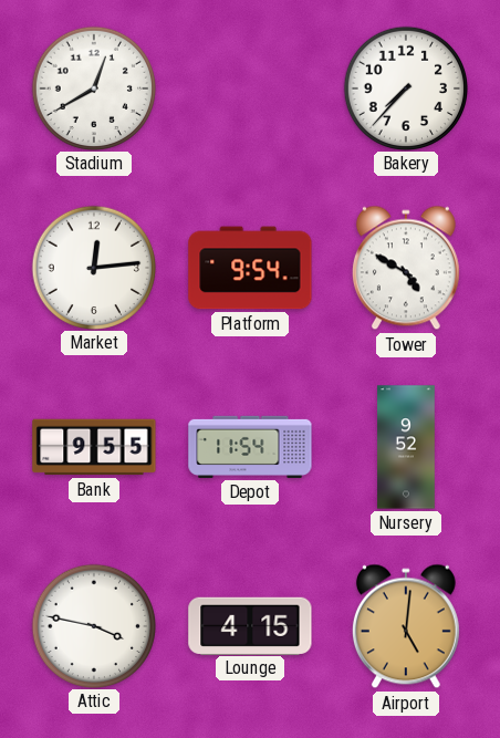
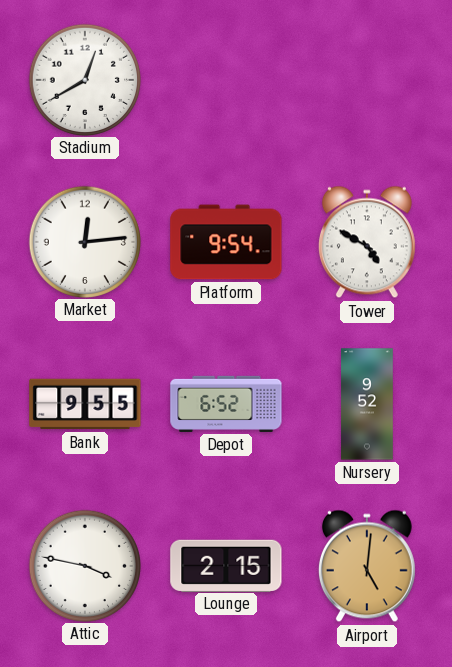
Bakery: 7:37 -> none
Depot: 11:54 -> 6:52
Lounge: 4:15 -> 2:15
